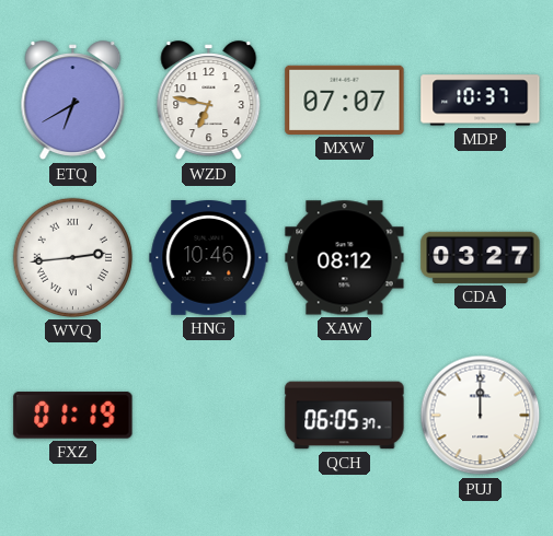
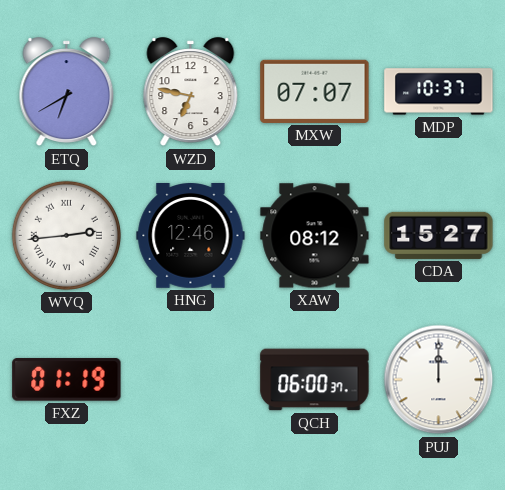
HNG: 10:46 -> 12:46
CDA: 03:27 -> 15:27
QCH: 06:05 -> 06:00
